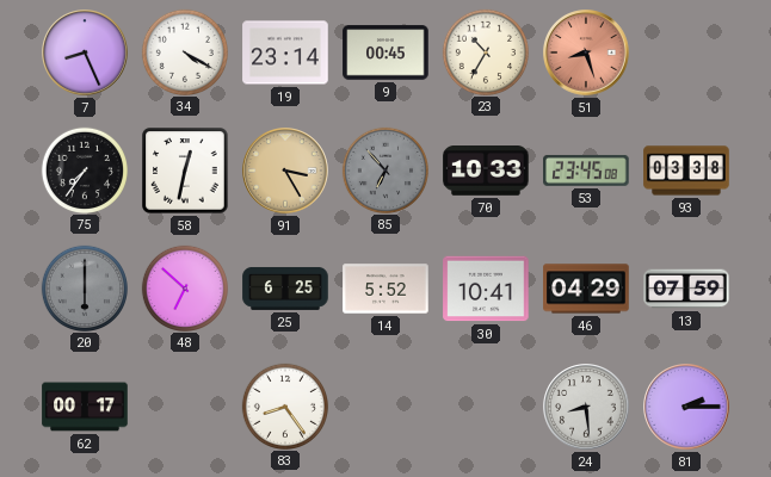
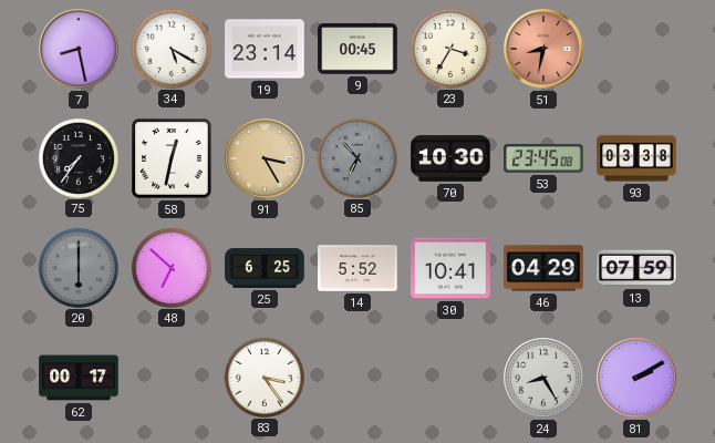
7: 8:26 -> 8:28
34: 4:20 -> 5:20
23: 10:35 -> 3:35
51: 8:27 -> 8:32
70: 10:33 -> 10:30
83: 8:24 -> 3:24
24: 8:29 -> 8:25
81: 2:15 -> 2:10
